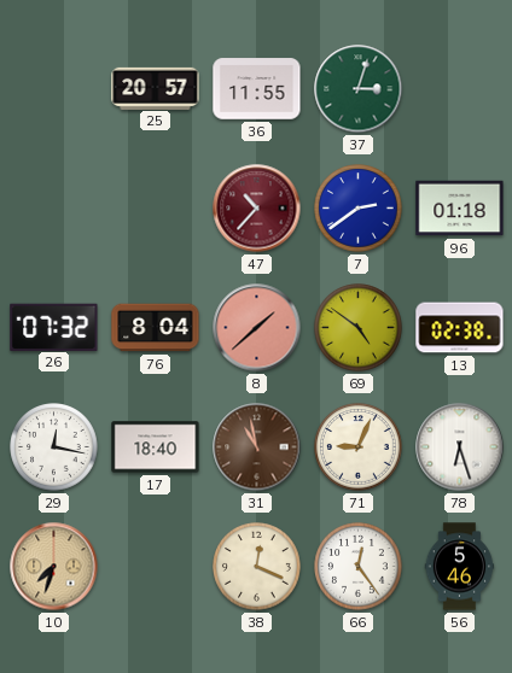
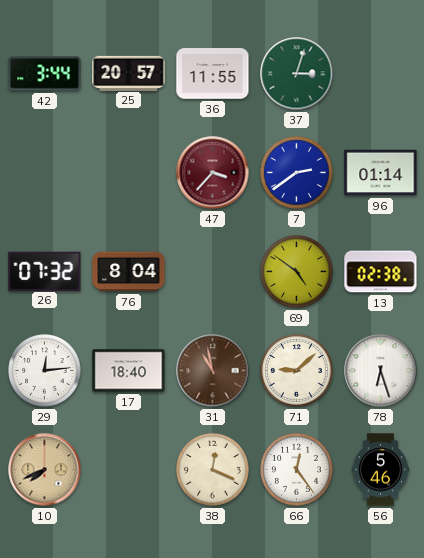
42: none -> 3:44
47: 10:37 -> 3:37
96: 01:18 -> 01:14
8: 1:38 -> none
29: 12:17 -> 12:14
71: 9:04 -> 9:08
10: 7:33 -> 7:41
